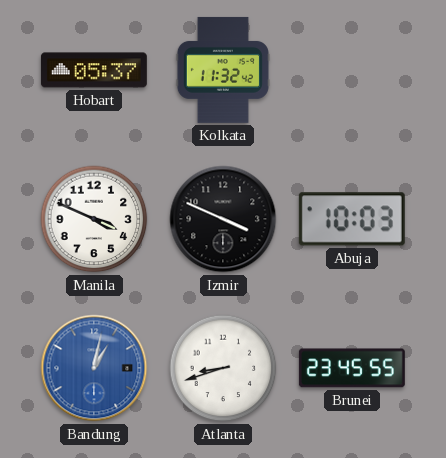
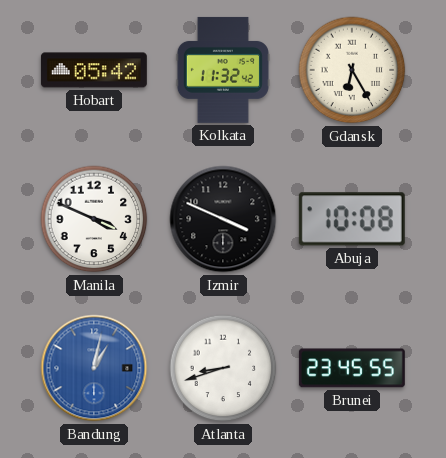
Hobart: 05:37 -> 05:42
Gdansk: none -> 6:25
Abuja: 10:03 -> 10:08
